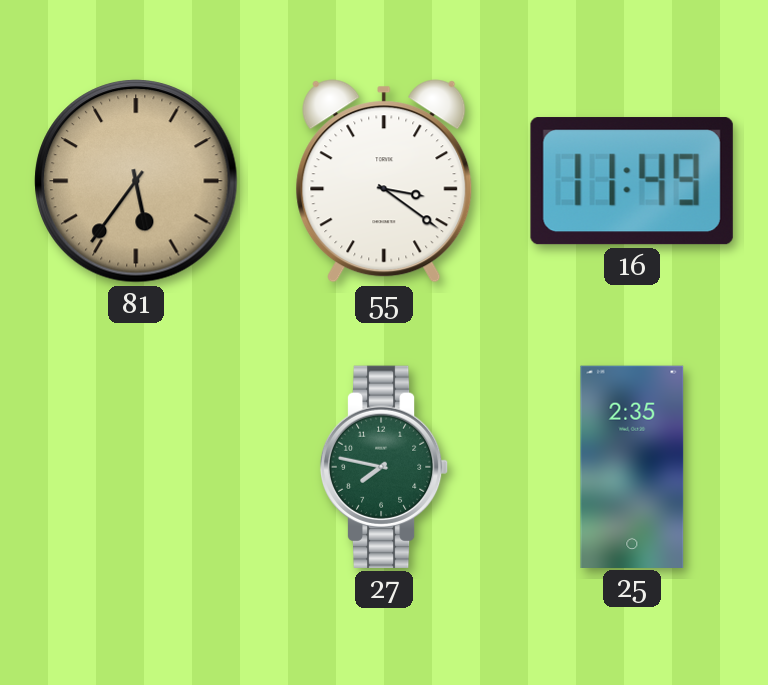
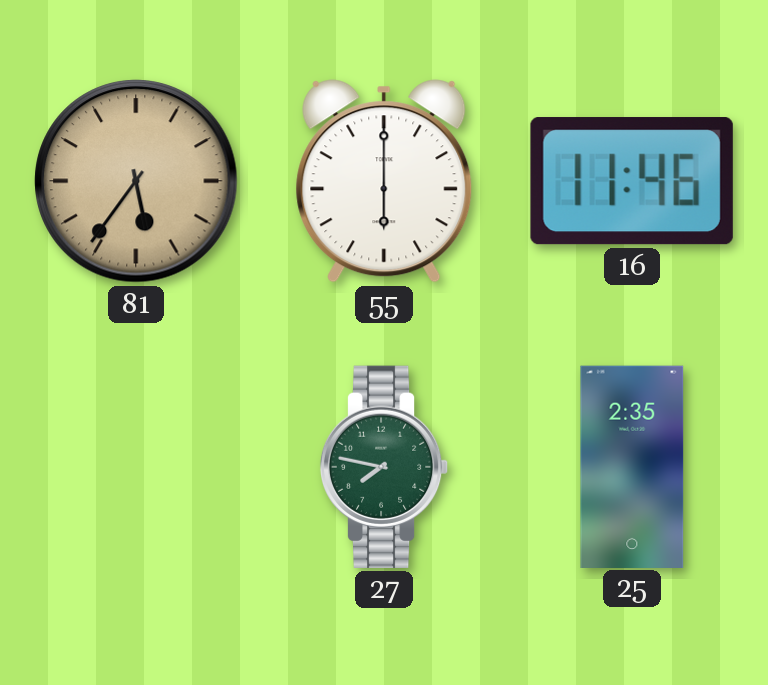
55: 3:21 -> 6:00
16: 11:49 -> 11:46
